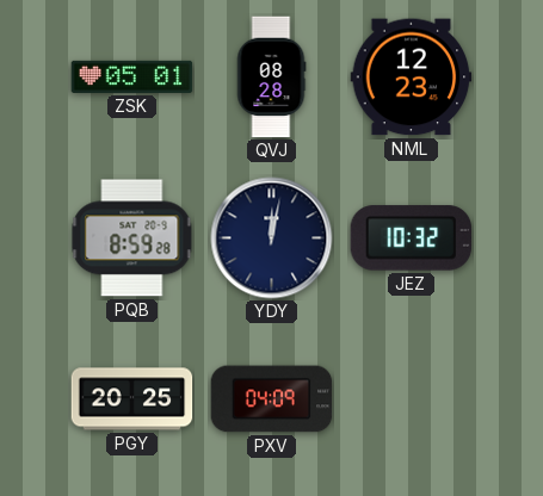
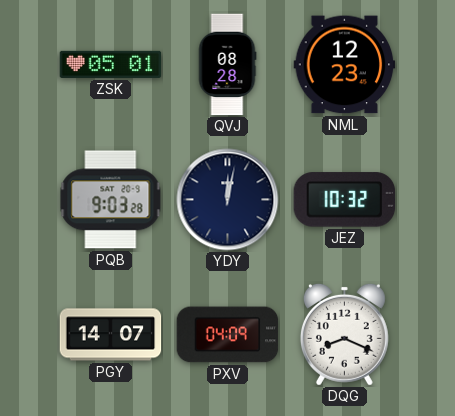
PQB: 8:59 -> 9:03
PGY: 20:25 -> 14:07
DQG: none -> 8:19
